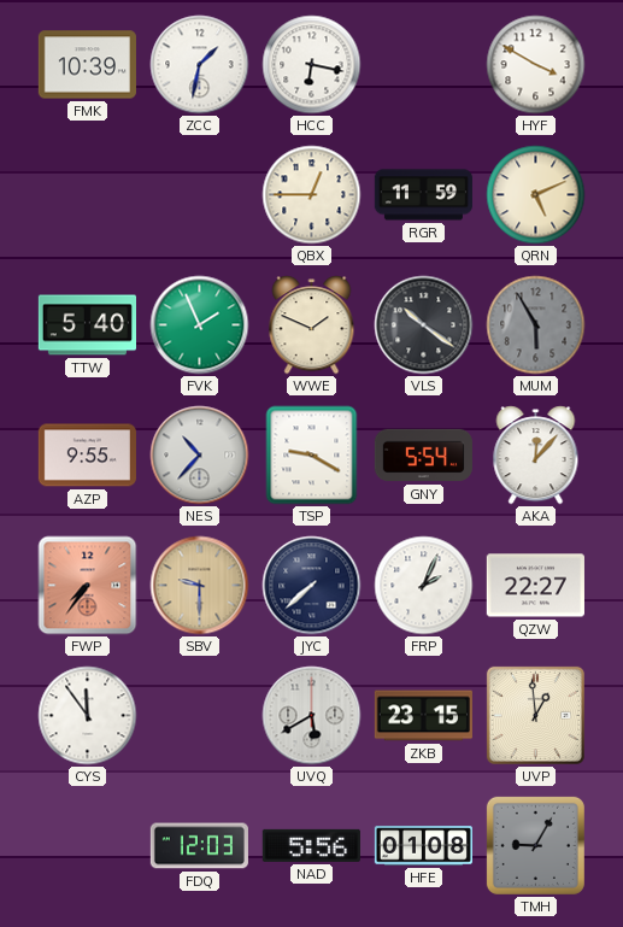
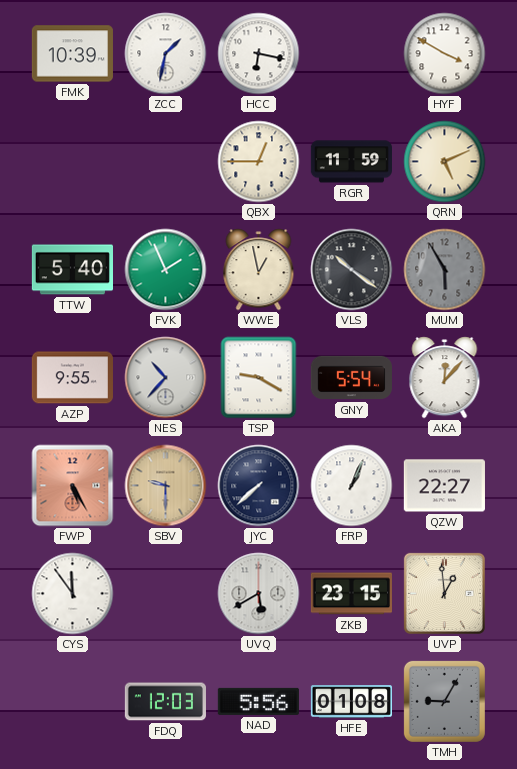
WWE: 1:49 -> 12:58
FWP: 7:36 -> 5:25
FRP: 2:04 -> 1:04
